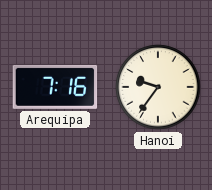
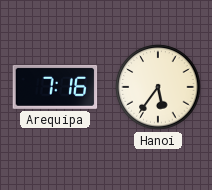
Hanoi: 9:36 -> 5:36
